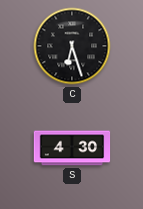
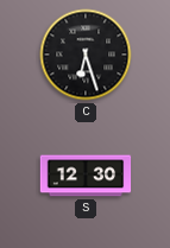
S: 4:30 -> 12:30
